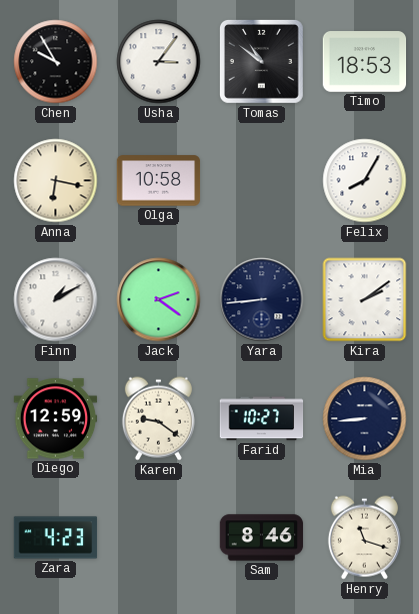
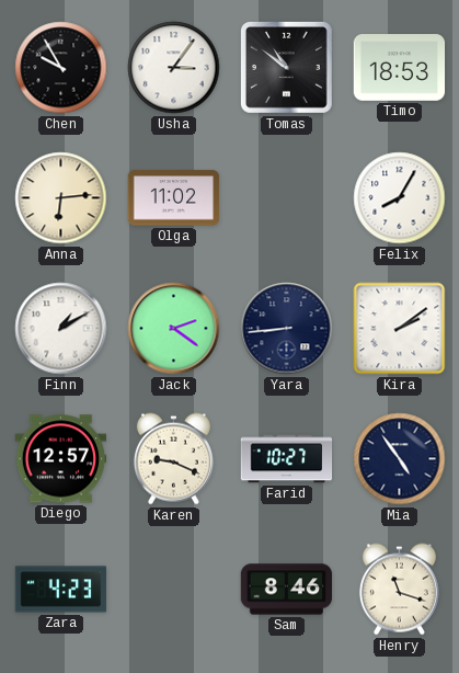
Anna: 6:17 -> 6:14
Olga: 10:58 -> 11:02
Diego: 12:59 -> 12:57
Karen: 9:21 -> 9:19
Mia: 8:44 -> 4:54
